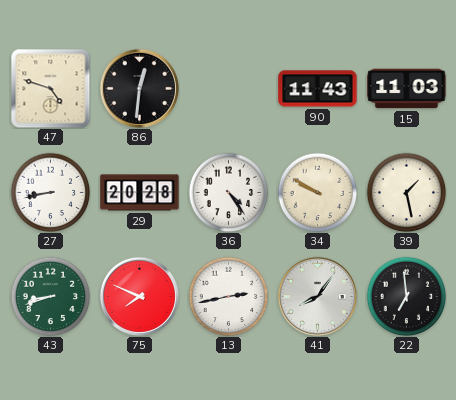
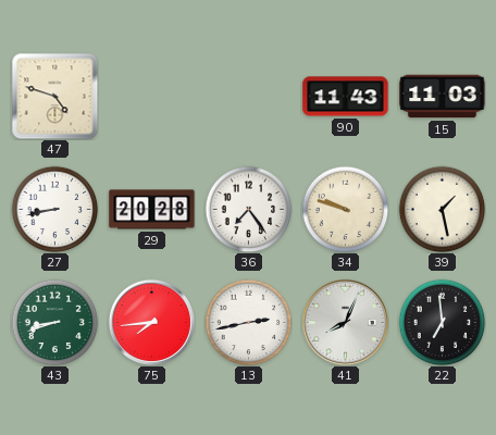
86: 12:31 -> none
36: 4:24 -> 7:24
34: 9:50 -> 9:48
75: 7:49 -> 7:44
41: 8:06 -> 8:04
